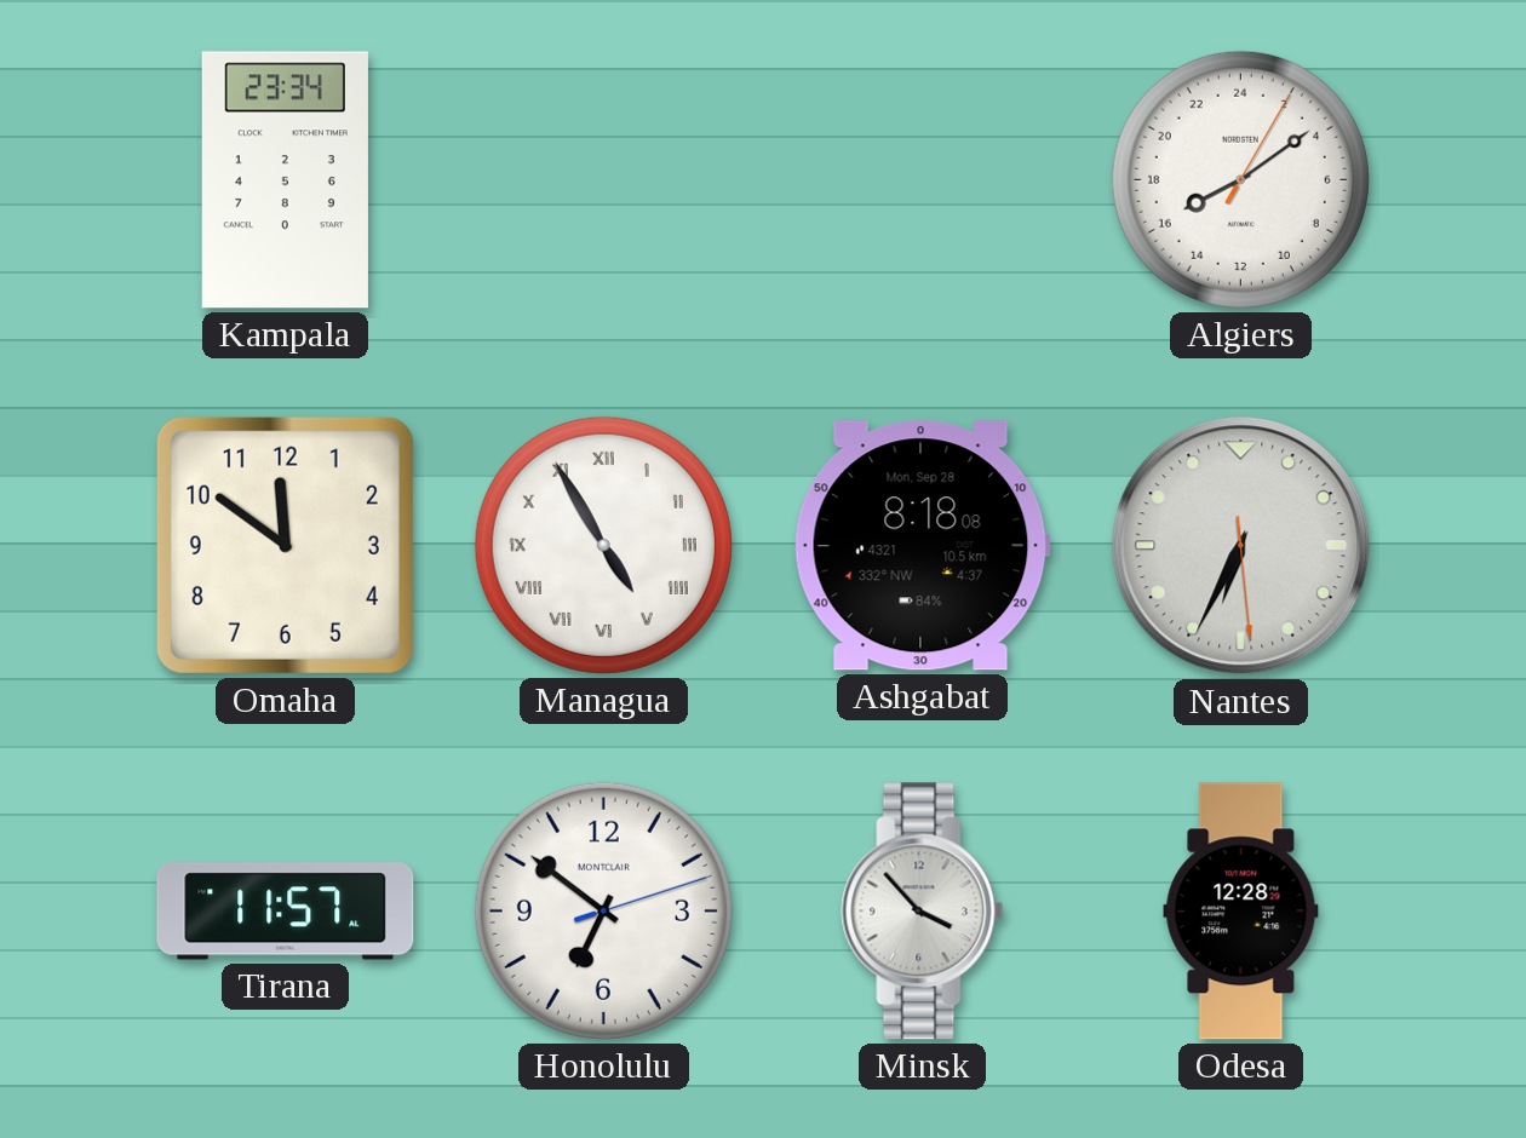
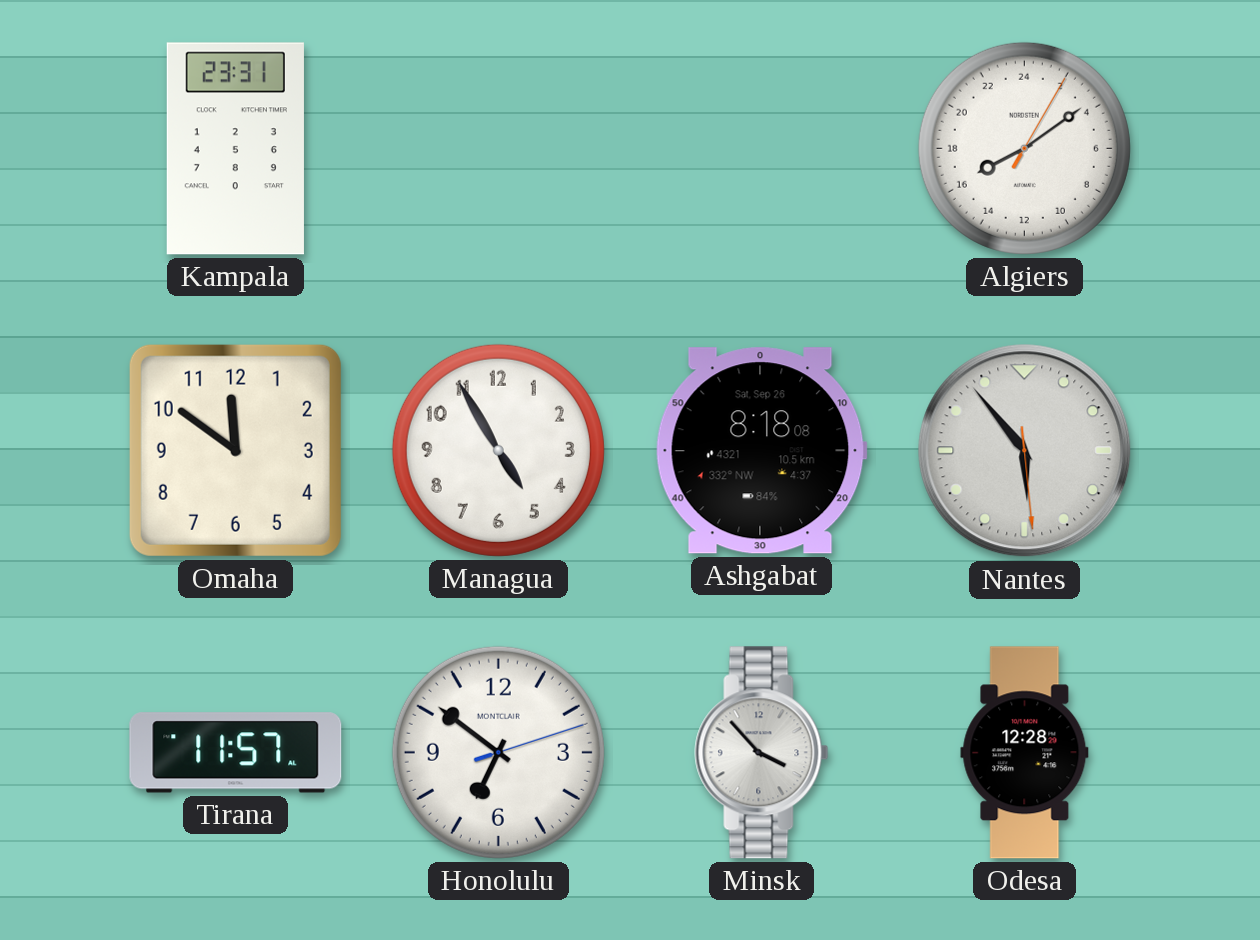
Kampala: 23:34 -> 23:31
Managua numerals: Roman -> Arabic
Ashgabat date: Mon, Sep 28 -> Sat, Sep 26
Nantes: 6:34 -> 5:53
